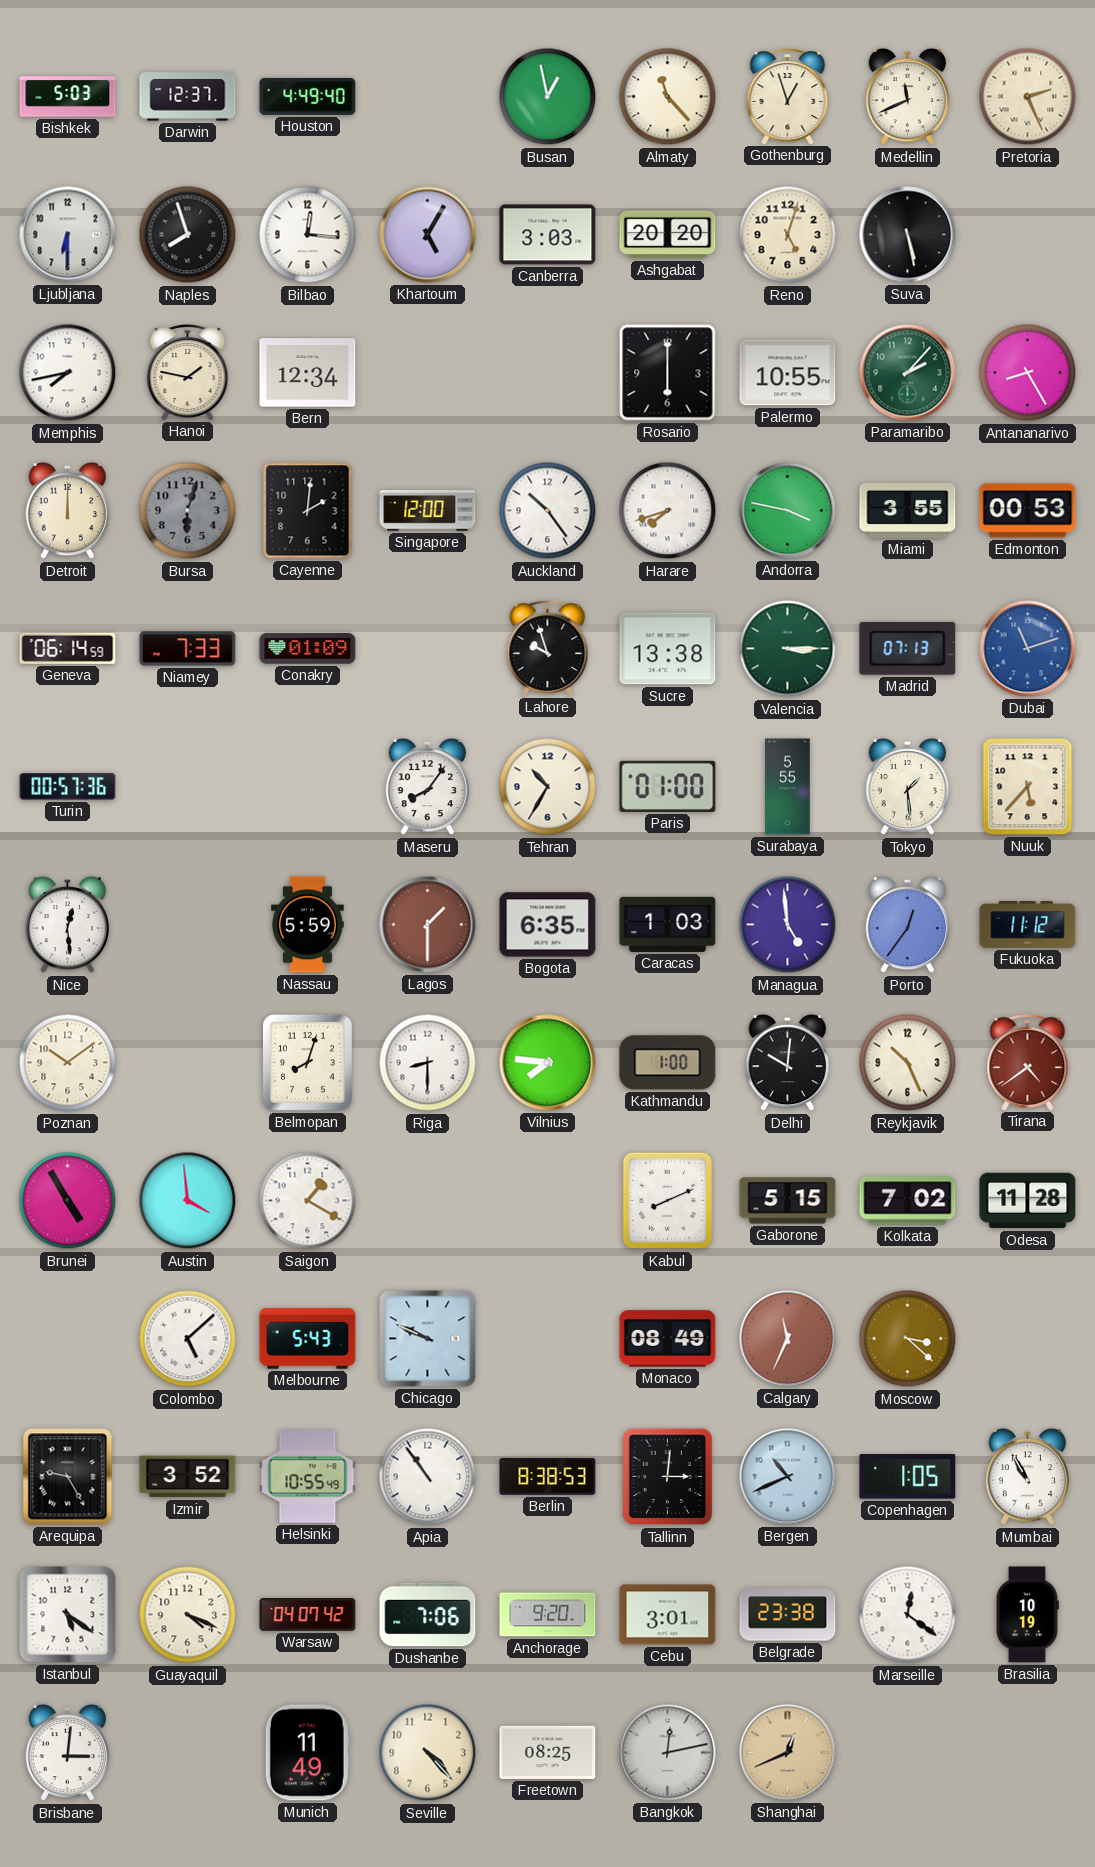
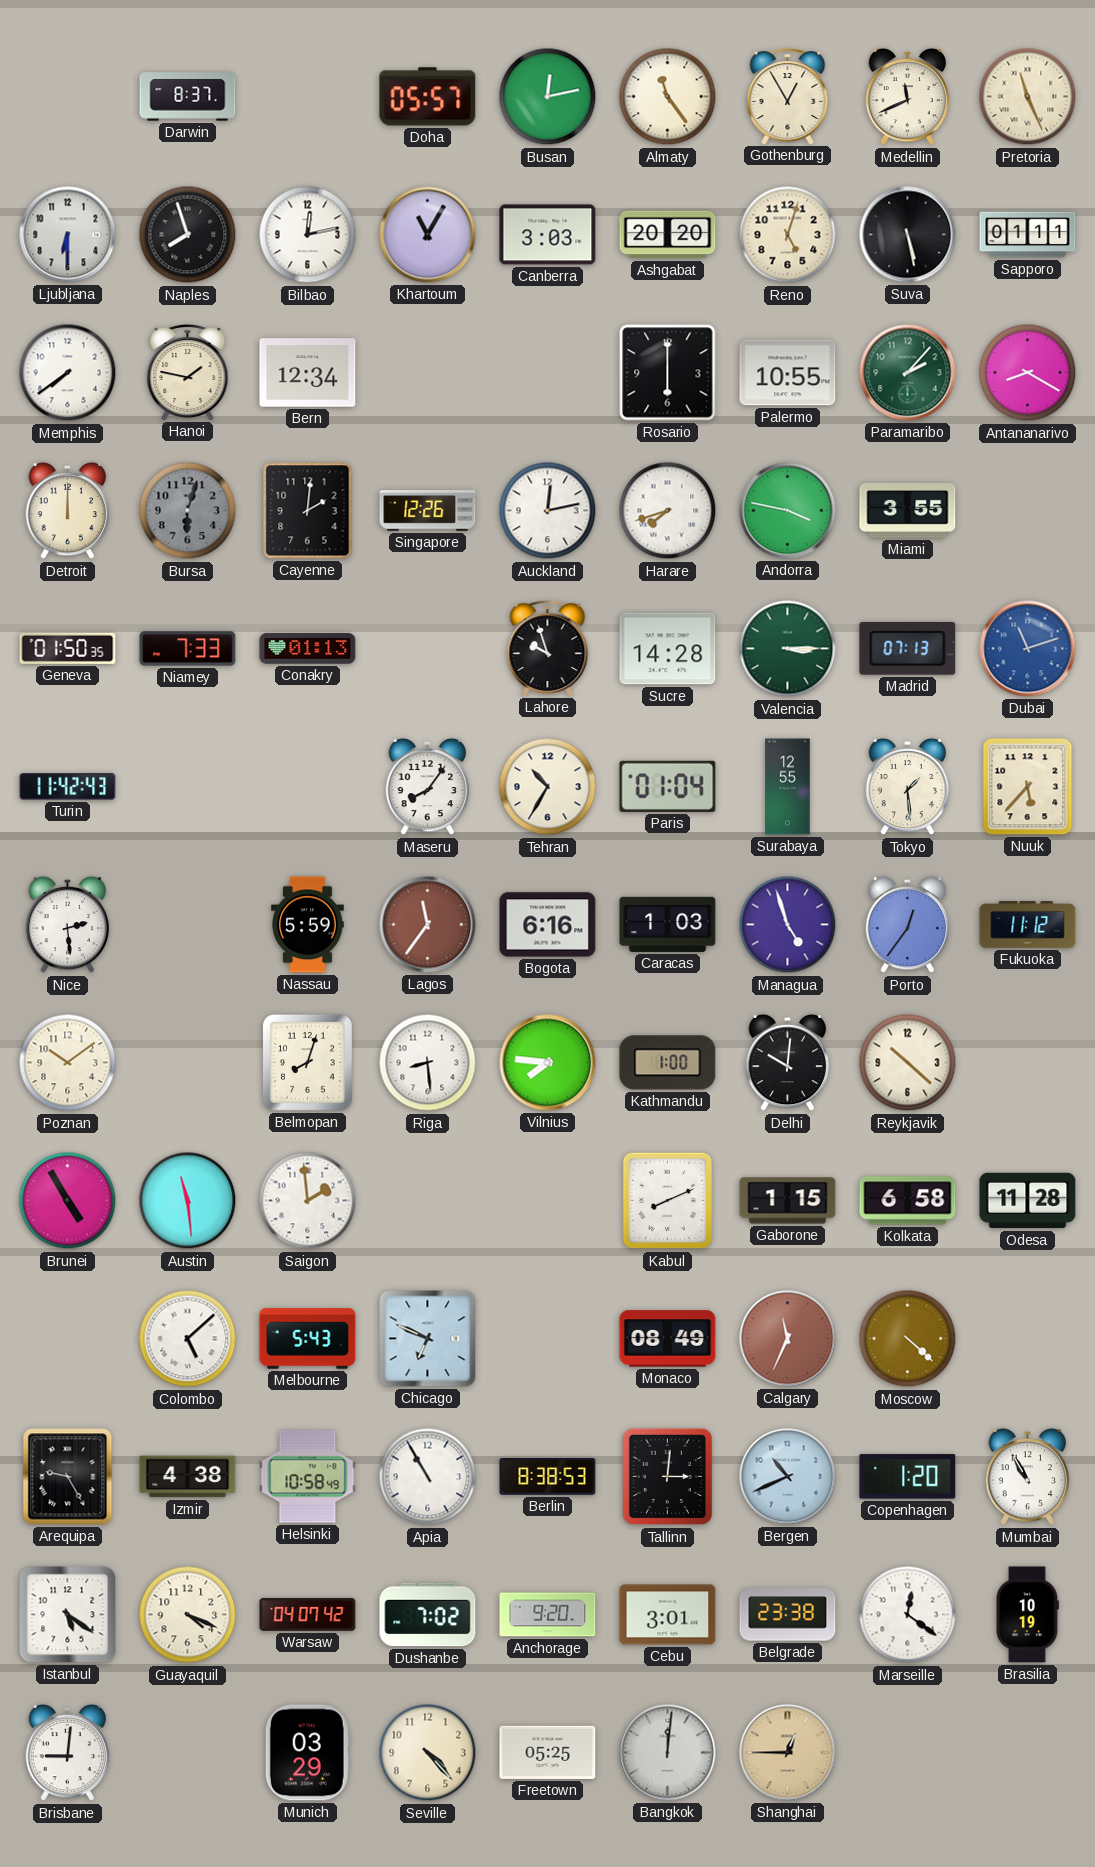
Bishkek: 5:03 -> none
Darwin: 12:37 -> 8:37
Houston: 4:49 -> none
Doha: none -> 05:57
Busan: 12:58 -> 12:13
Almaty: 11:23 -> 11:24
Gothenburg: 12:57 -> 12:55
Pretoria: 2:26 -> 11:26
Bilbao: 12:16 -> 12:13
Khartoum: 5:05 -> 11:05
Sapporo: none -> 01:11
Memphis: 7:43 -> 7:39
Antananarivo: 8:25 -> 8:20
Singapore: 12:00 -> 12:26
Auckland: 10:24 -> 12:13
Edmonton: 00:53 -> none
Geneva: 06:14 -> 01:50
Conakry: 01:09 -> 01:13
Sucre: 13:38 -> 14:28
Turin: 00:57 -> 11:42
Paris: 01:00 -> 01:04
Surabaya: 5:55 -> 12:55
Nice: 12:29 -> 2:29
Lagos: 1:30 -> 11:36
Bogota: 6:35 -> 6:16
Managua: 4:59 -> 4:57
Riga: 8:30 -> 8:29
Reykjavik: 10:26 -> 10:22
Tirana: 4:39 -> none
Austin: 3:59 -> 11:29
Saigon: 1:20 -> 1:59
Gaborone: 5:15 -> 1:15
Kolkata: 7:02 -> 6:58
Chicago: 9:49 -> 6:49
Moscow: 3:22 -> 4:22
Izmir: 3:52 -> 4:38
Helsinki: 10:55 -> 10:58
Apia: 10:54 -> 10:55
Copenhagen: 1:05 -> 1:20
Dushanbe: 7:06 -> 7:02
Brisbane: 3:01 -> 9:01
Munich: 11:49 -> 03:29
Freetown: 08:25 -> 05:25
Bangkok: 12:13 -> 12:01
Shanghai: 12:41 -> 12:45
